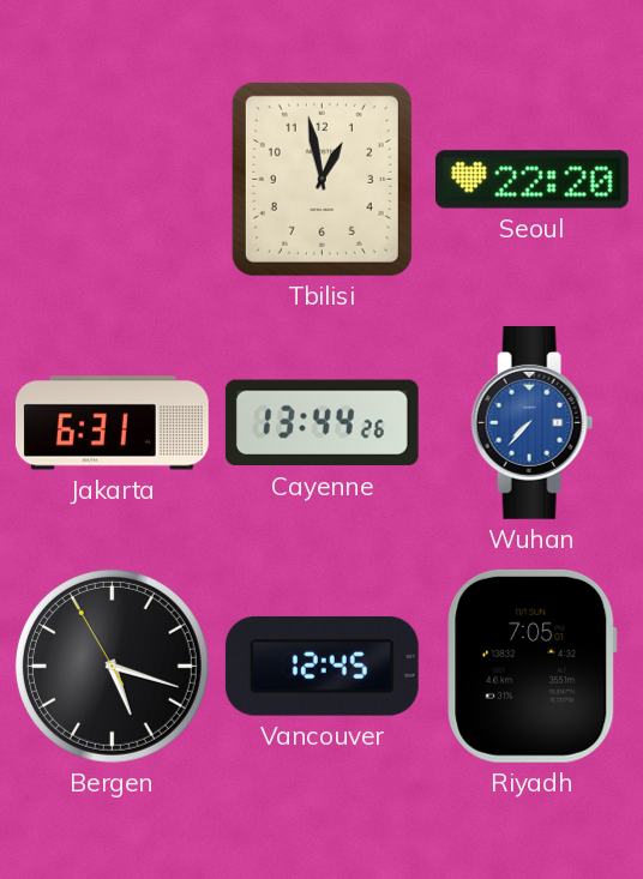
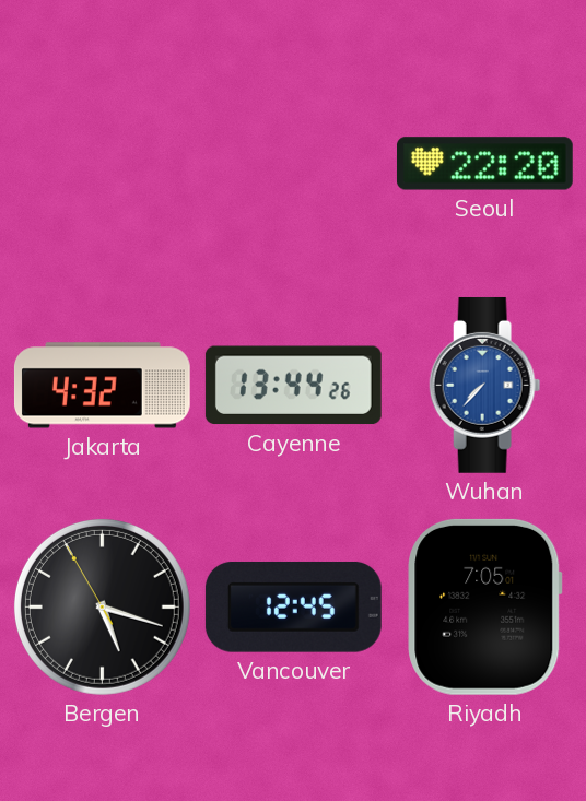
Tbilisi: 12:58 -> none
Jakarta: 6:31 -> 4:32
